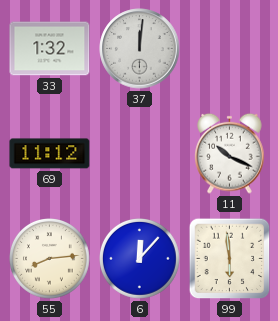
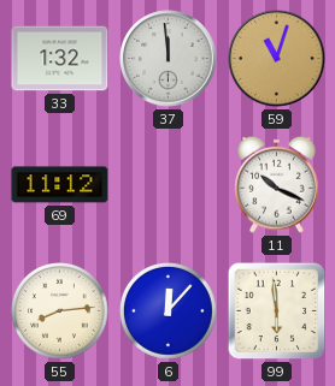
37: 12:01 -> 11:59
59: none -> 11:03
